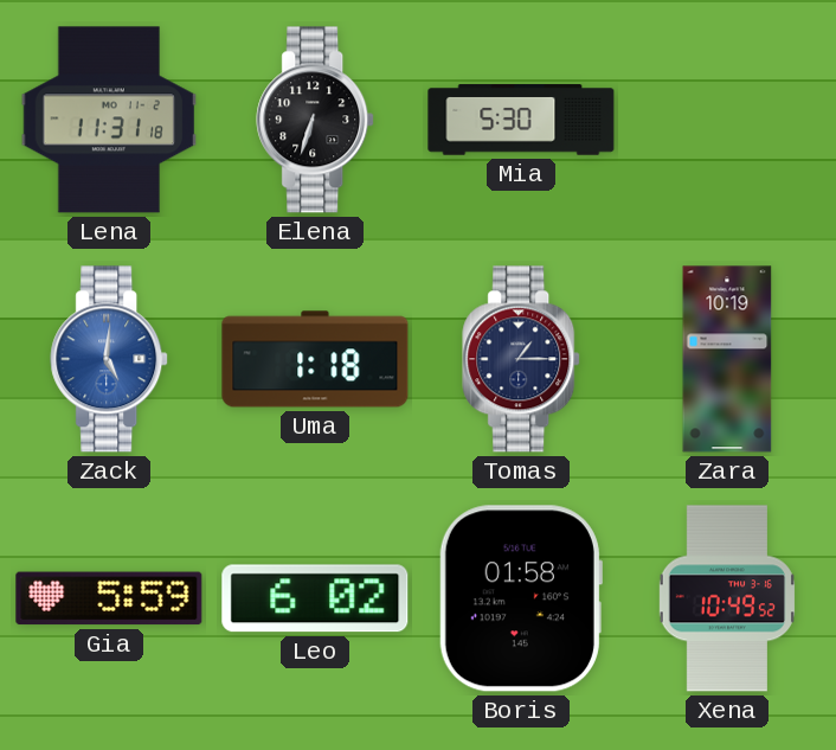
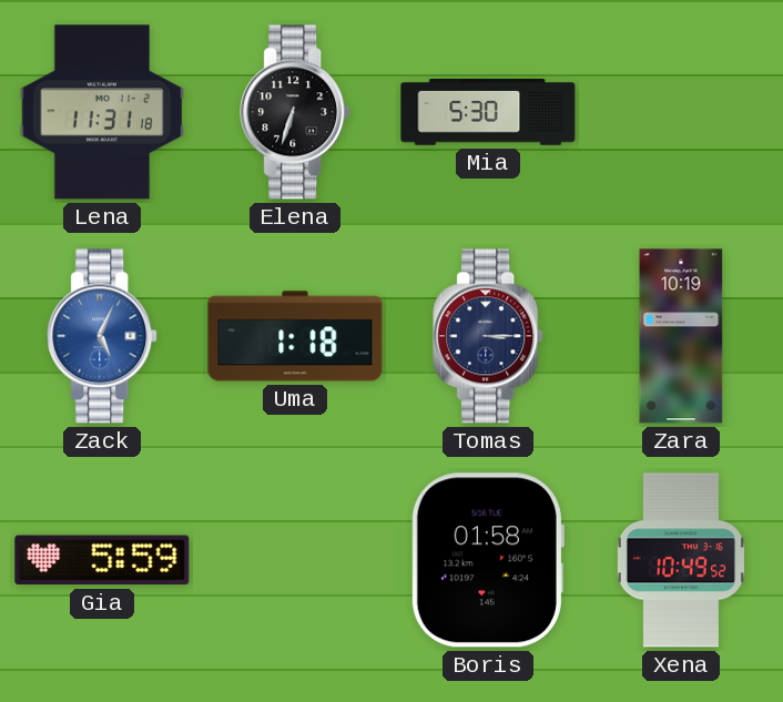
Zack: 5:01 -> 5:04
Tomas: 1:15 -> 3:15
Leo: 6:02 -> none
